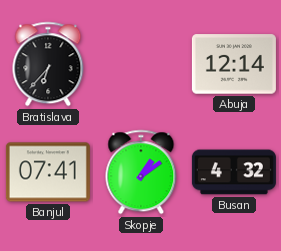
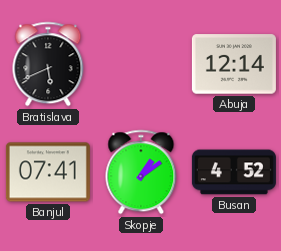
Bratislava: 6:37 -> 5:41
Busan: 4:32 -> 4:52
